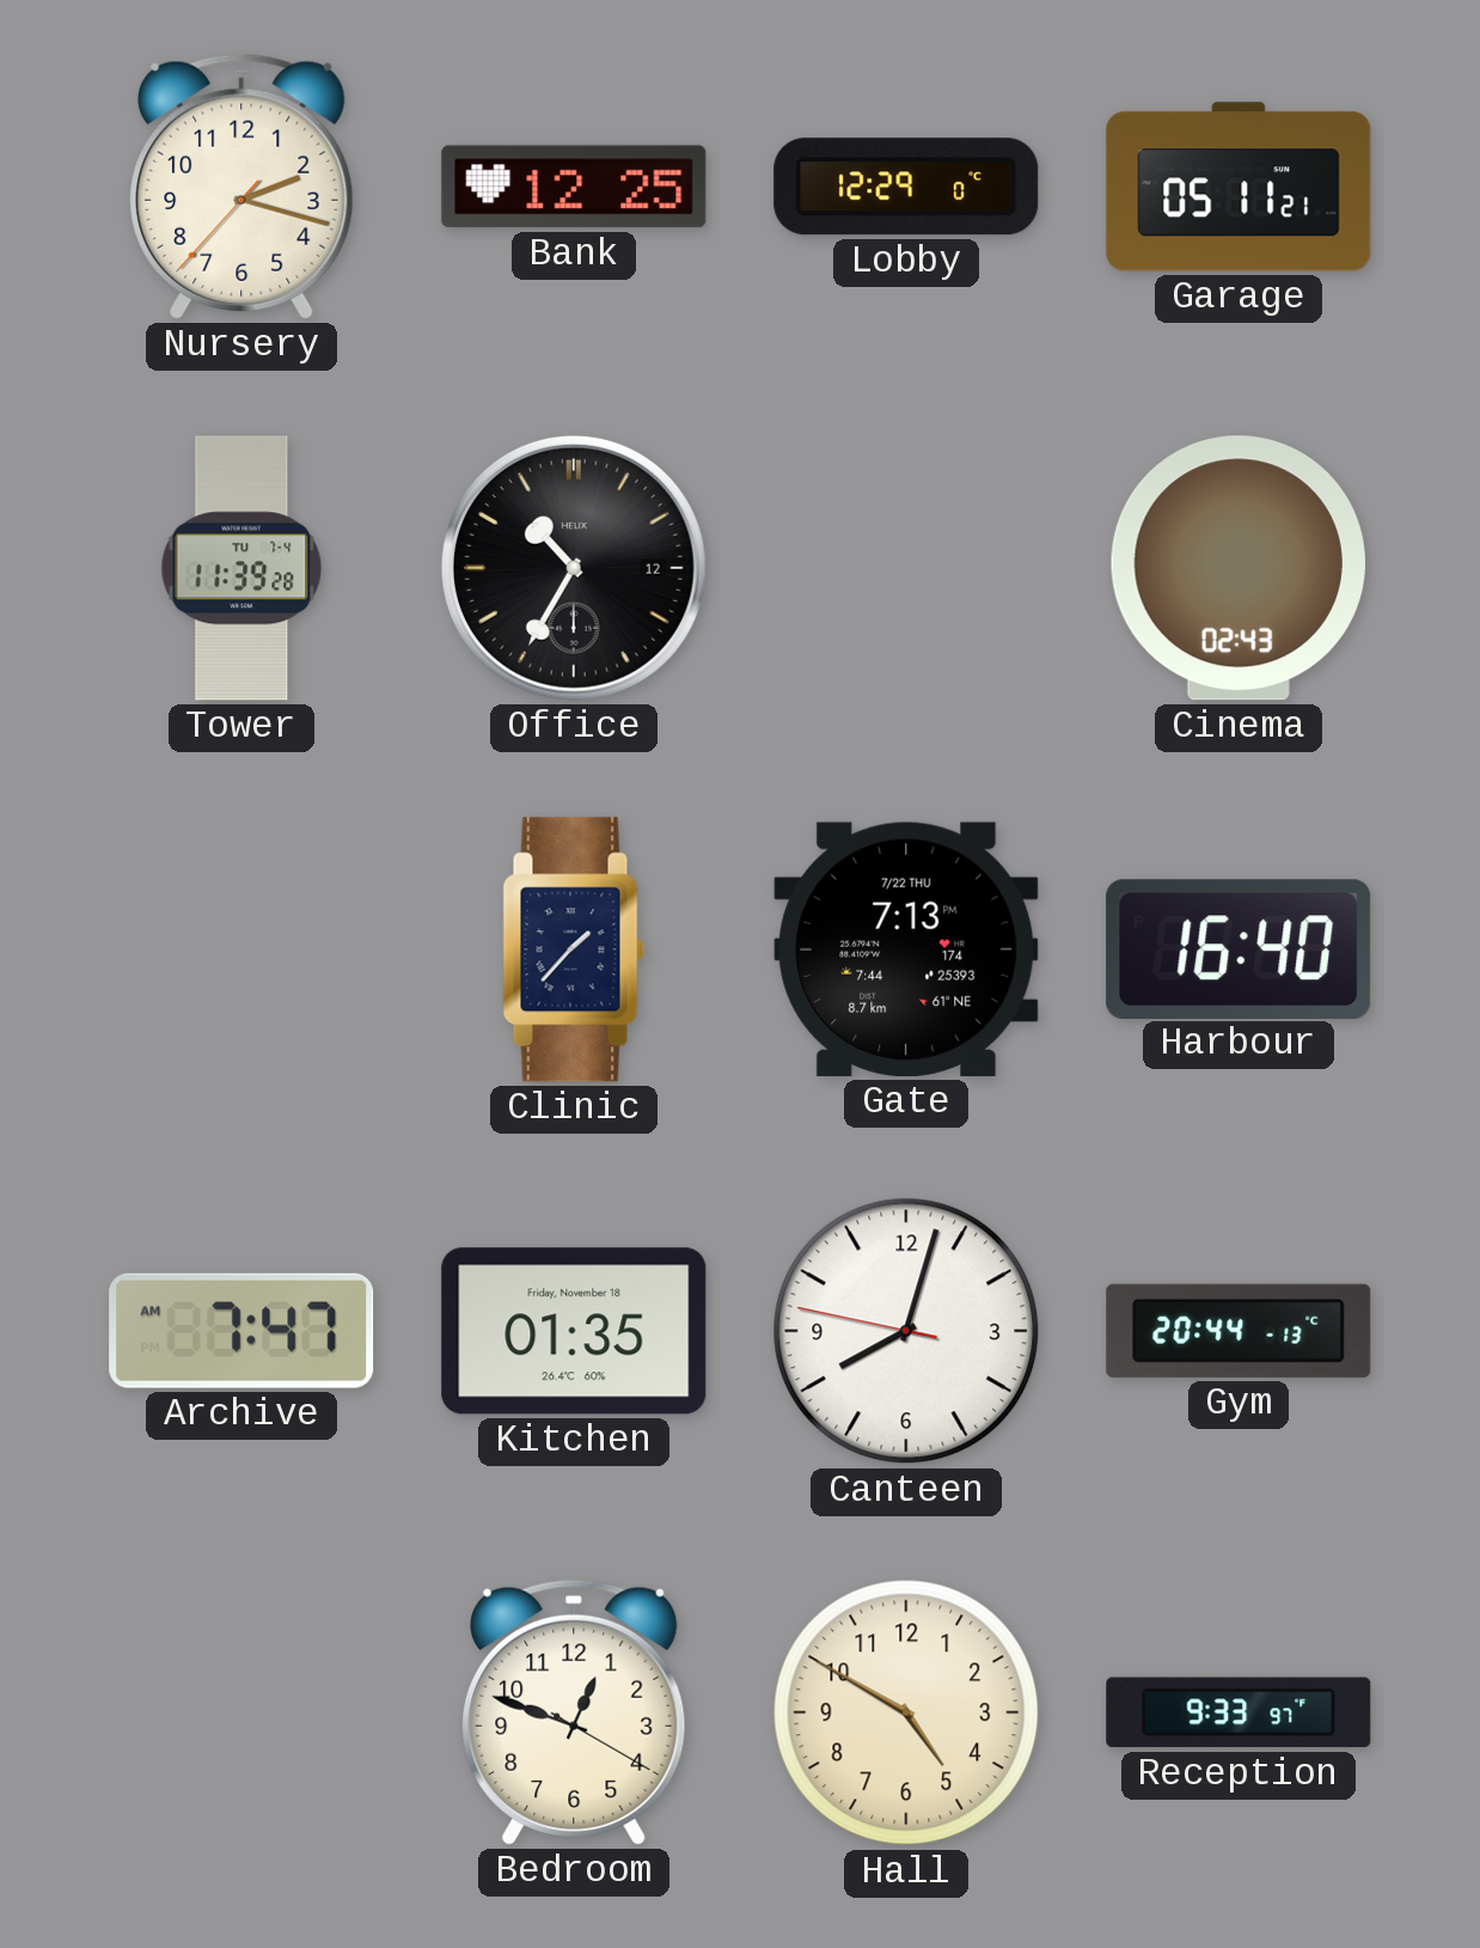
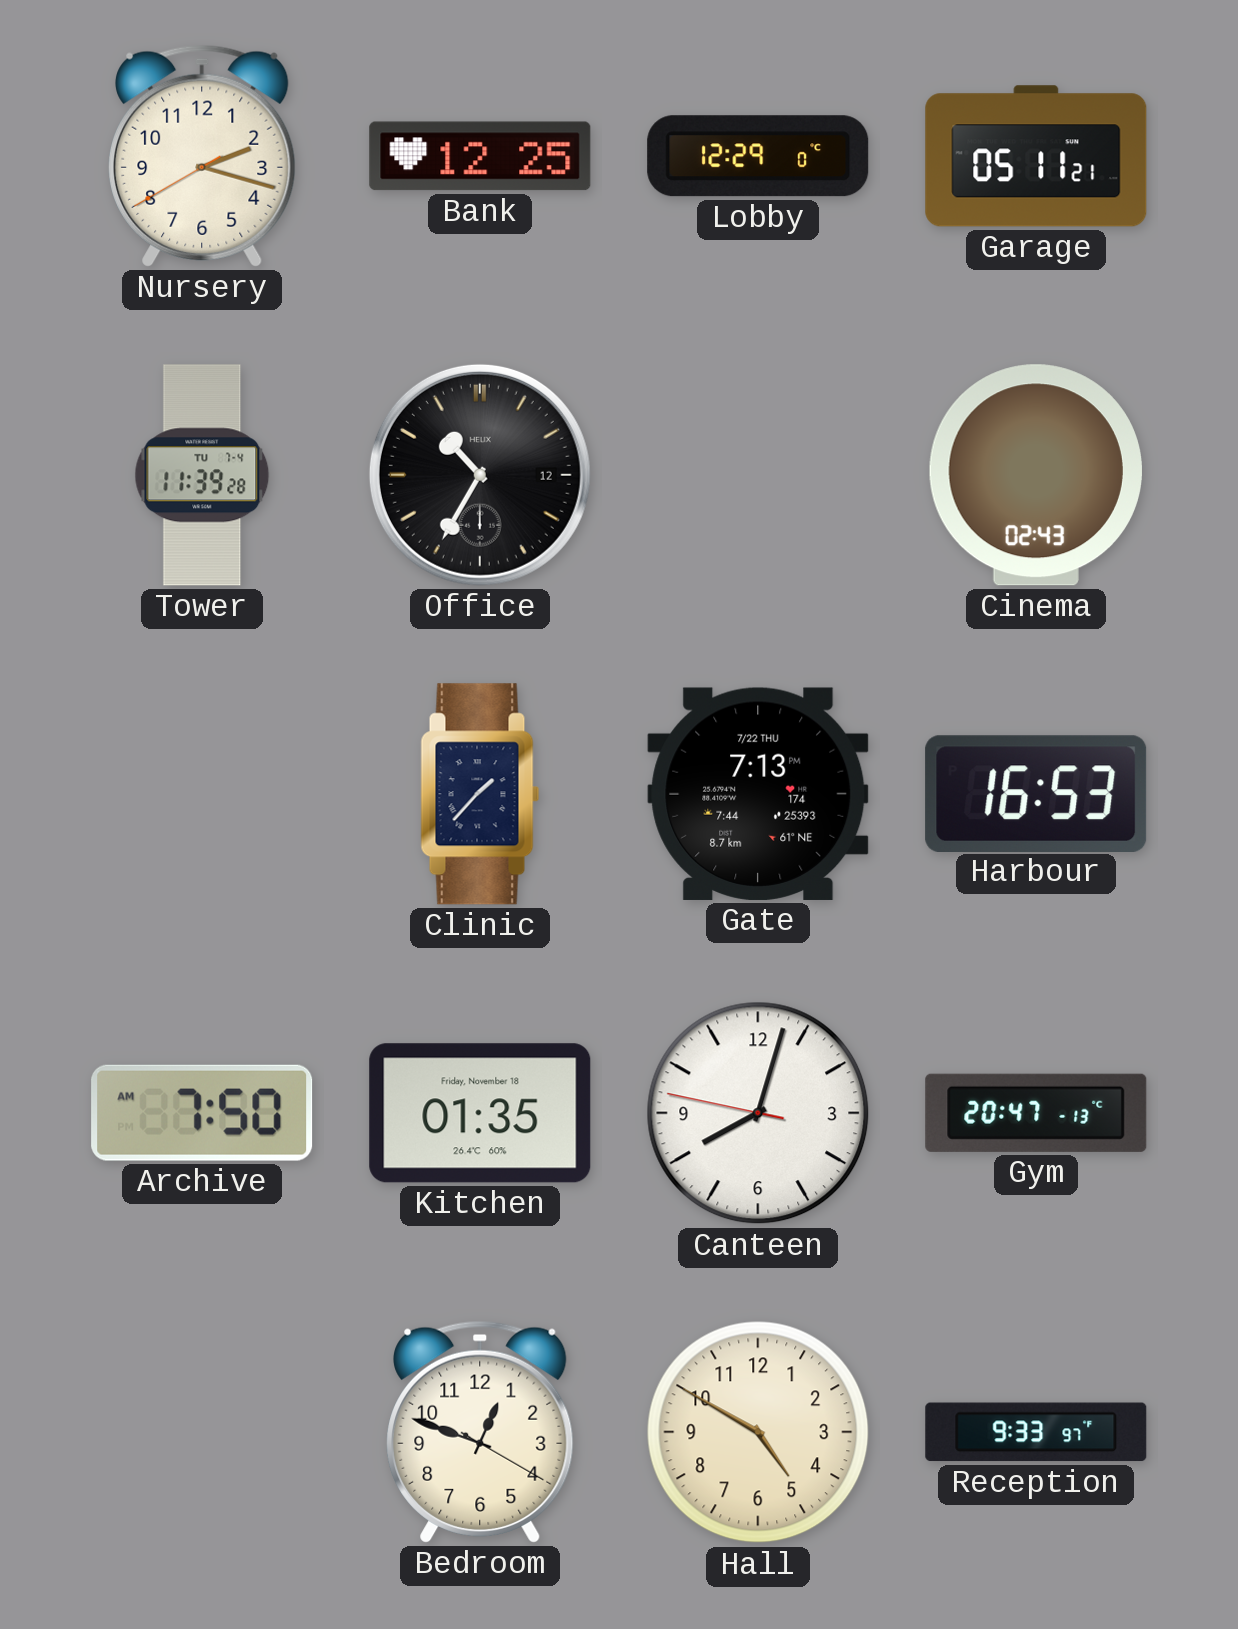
Nursery: 2:17:37 -> 2:17:40
Harbour: 16:40 -> 16:53
Archive: 7:47 -> 7:50
Gym: 20:44 -> 20:47
